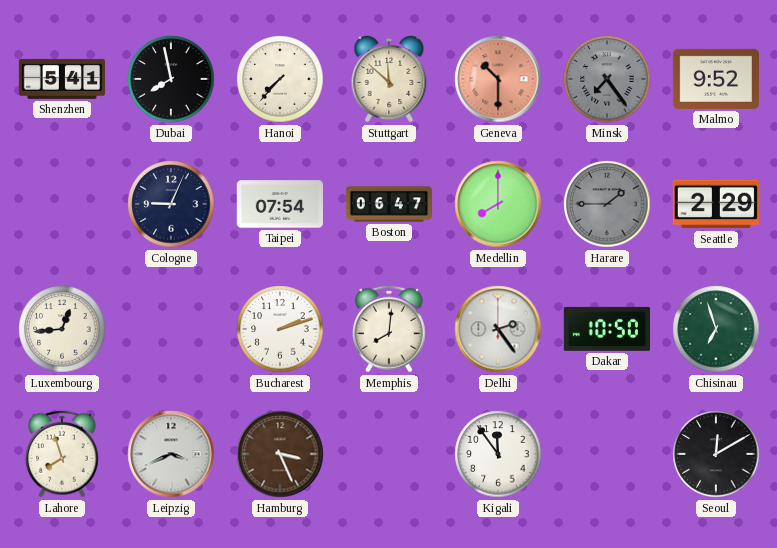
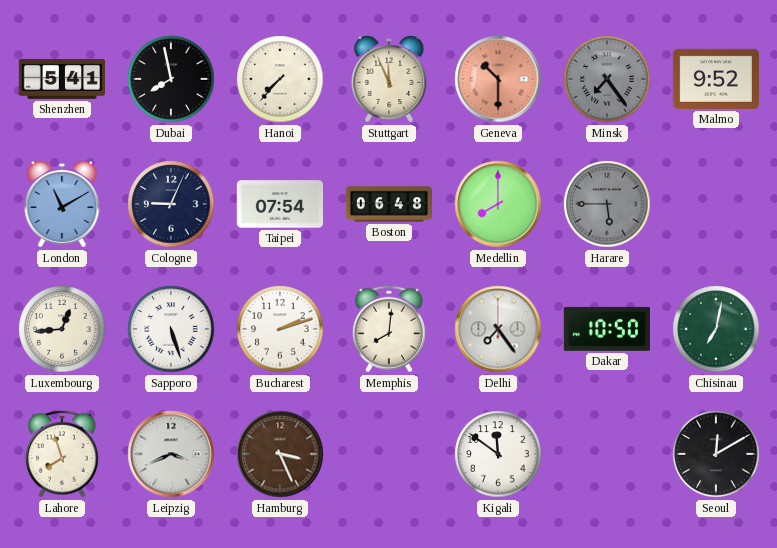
Stuttgart: 11:52 -> 11:56
London: none -> 11:10
Boston: 06:47 -> 06:48
Harare: 1:45 -> 5:45
Seattle: 2:29 -> none
Sapporo: none -> 5:27
Delhi: 2:24 -> 7:24
Chisinau: 6:57 -> 7:02
Kigali: 11:54 -> 11:51
